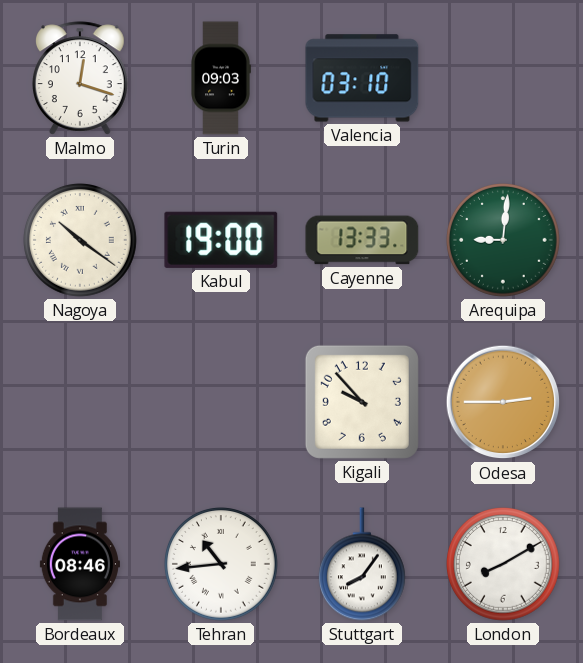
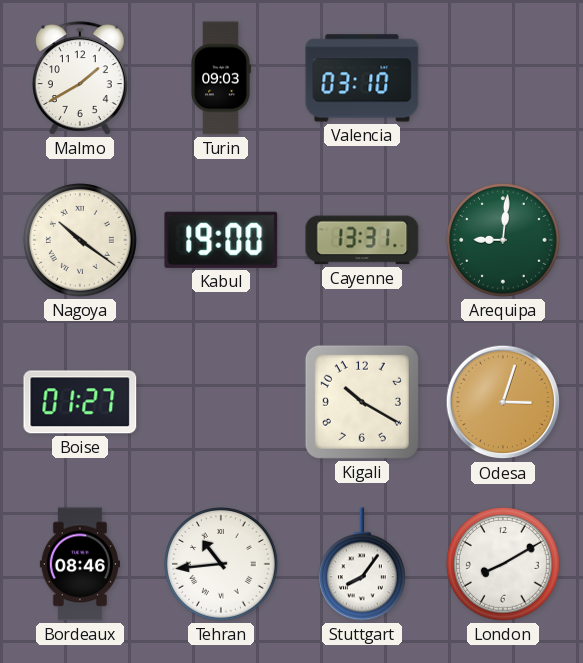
Malmo: 12:18 -> 1:40
Cayenne: 13:33 -> 13:31
Boise: none -> 01:27
Kigali: 9:53 -> 10:20
Odesa: 2:45 -> 3:03
